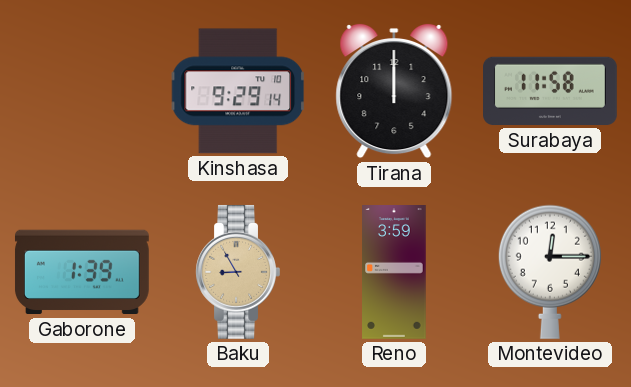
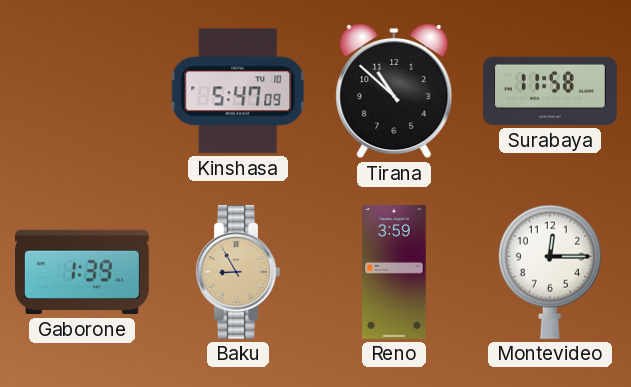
Kinshasa: 9:29 -> 5:47
Tirana: 12:00 -> 10:52
